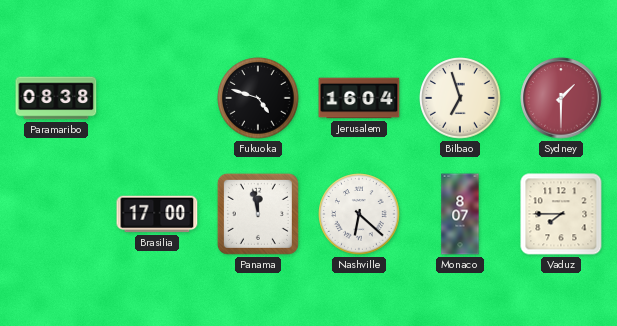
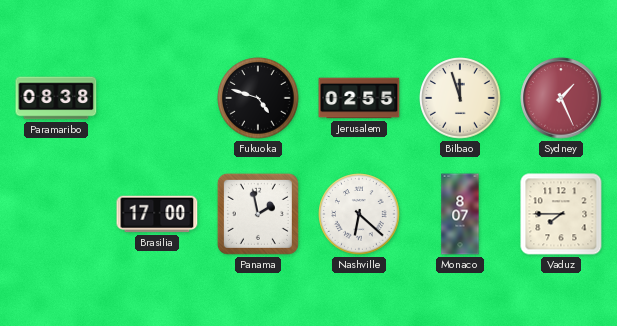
Jerusalem: 16:04 -> 02:55
Bilbao: 6:57 -> 11:57
Sydney: 1:30 -> 1:26
Panama: 11:58 -> 1:58
